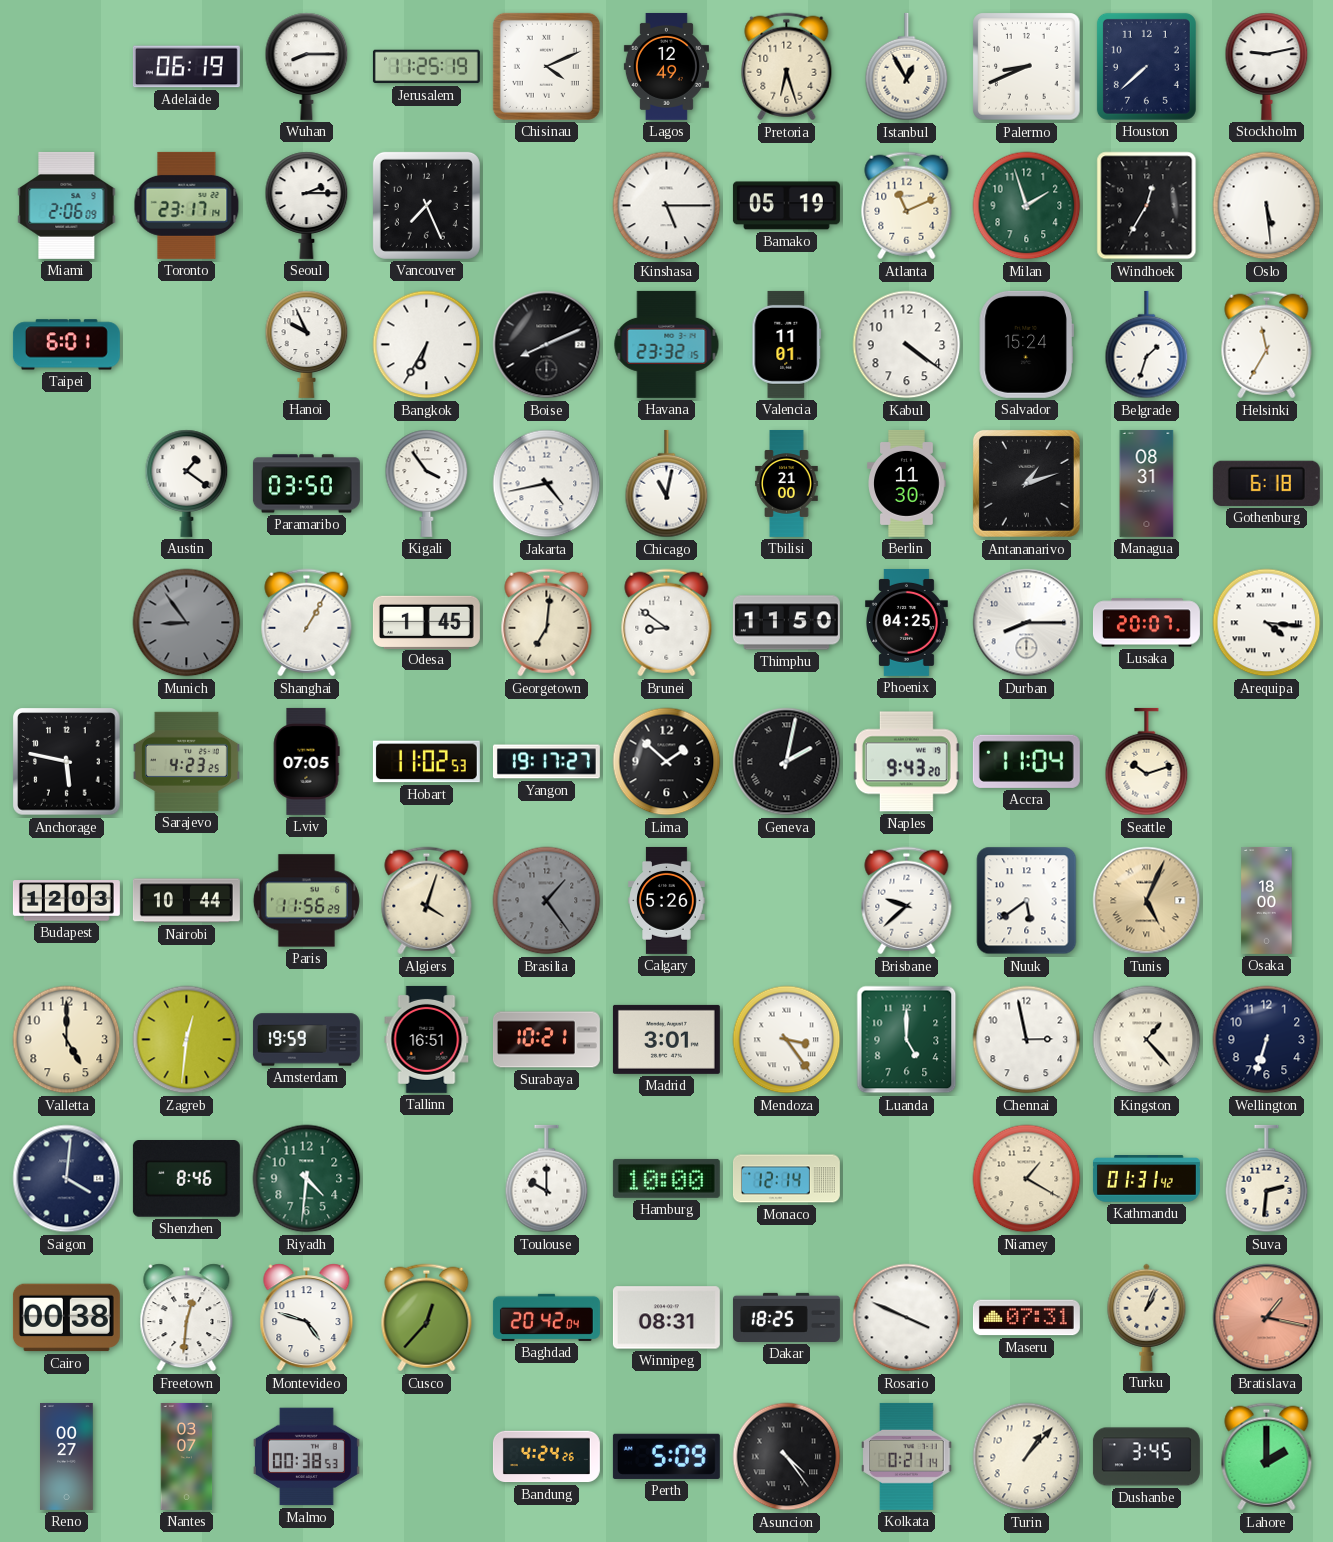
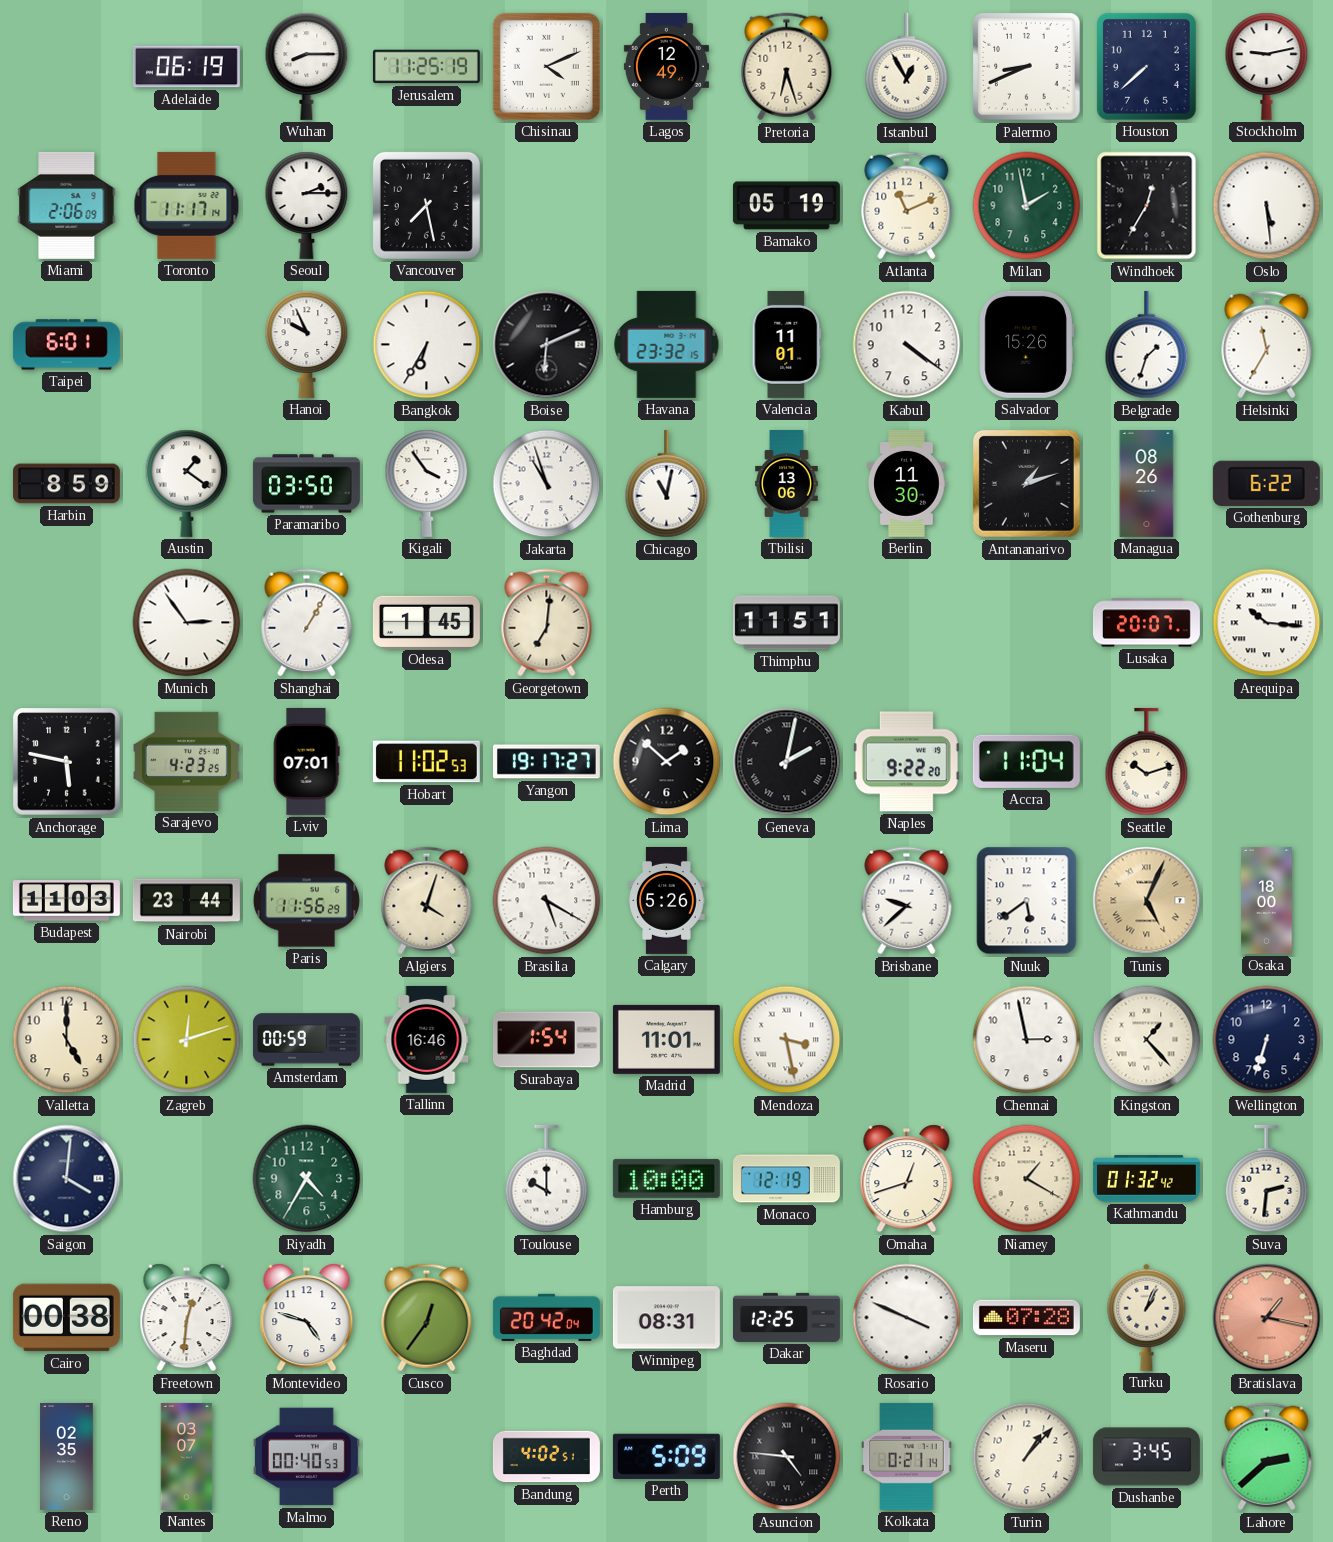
Toronto: 23:17 -> 11:17
Vancouver: 7:26 -> 7:28
Kinshasa: 5:15 -> none
Milan: 1:57 -> 1:58
Boise: 8:11 -> 6:11
Salvador: 15:24 -> 15:26
Harbin: none -> 8:59
Jakarta: 4:43 -> 10:57
Tbilisi: 21:00 -> 13:06
Managua: 08:31 -> 08:26
Gothenburg: 6:18 -> 6:22
Munich: 8:54 -> 2:54
Munich dial: grey -> white
Brunei: 8:51 -> none
Thimphu: 11:50 -> 11:51
Phoenix: 04:25 -> none
Durban: 8:15 -> none
Arequipa: 4:16 -> 10:16
Lviv: 07:05 -> 07:01
Naples: 9:43 -> 9:22
Budapest: 12:03 -> 11:03
Nairobi: 10:44 -> 23:44
Brasilia: 1:24 -> 5:20
Brasilia dial: grey -> white
Zagreb: 12:31 -> 12:12
Amsterdam: 19:59 -> 00:59
Tallinn: 16:51 -> 16:46
Surabaya: 10:21 -> 1:54
Madrid: 3:01 -> 11:01
Mendoza: 3:24 -> 3:28
Luanda: 5:00 -> none
Shenzhen: 8:46 -> none
Riyadh: 4:31 -> 4:35
Monaco: 12:14 -> 12:19
Omaha: none -> 12:42
Kathmandu: 01:31 -> 01:32
Cusco: 12:37 -> 12:36
Dakar: 18:25 -> 12:25
Maseru: 07:31 -> 07:28
Reno: 00:27 -> 02:35
Malmo: 00:38 -> 00:40
Bandung: 4:24 -> 4:02
Asuncion: 4:24 -> 4:46
Lahore: 2:00 -> 2:38
